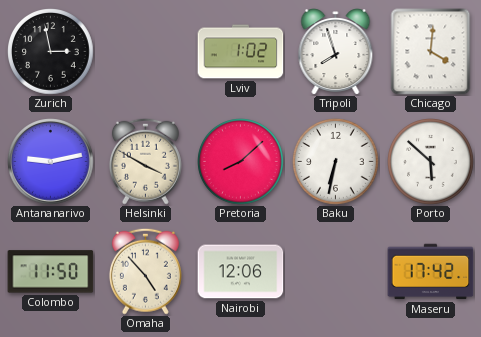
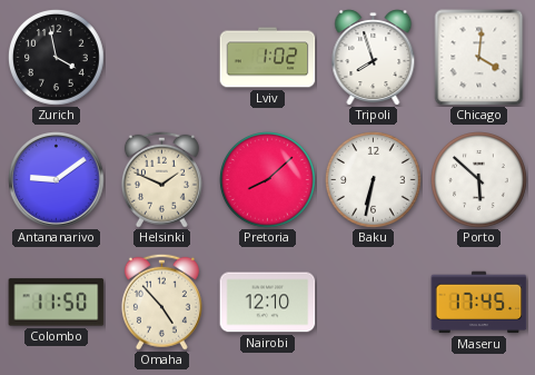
Zurich: 2:58 -> 3:58
Antananarivo: 9:13 -> 9:09
Helsinki: 3:50 -> 1:49
Nairobi: 12:06 -> 12:10
Maseru: 17:42 -> 17:45
